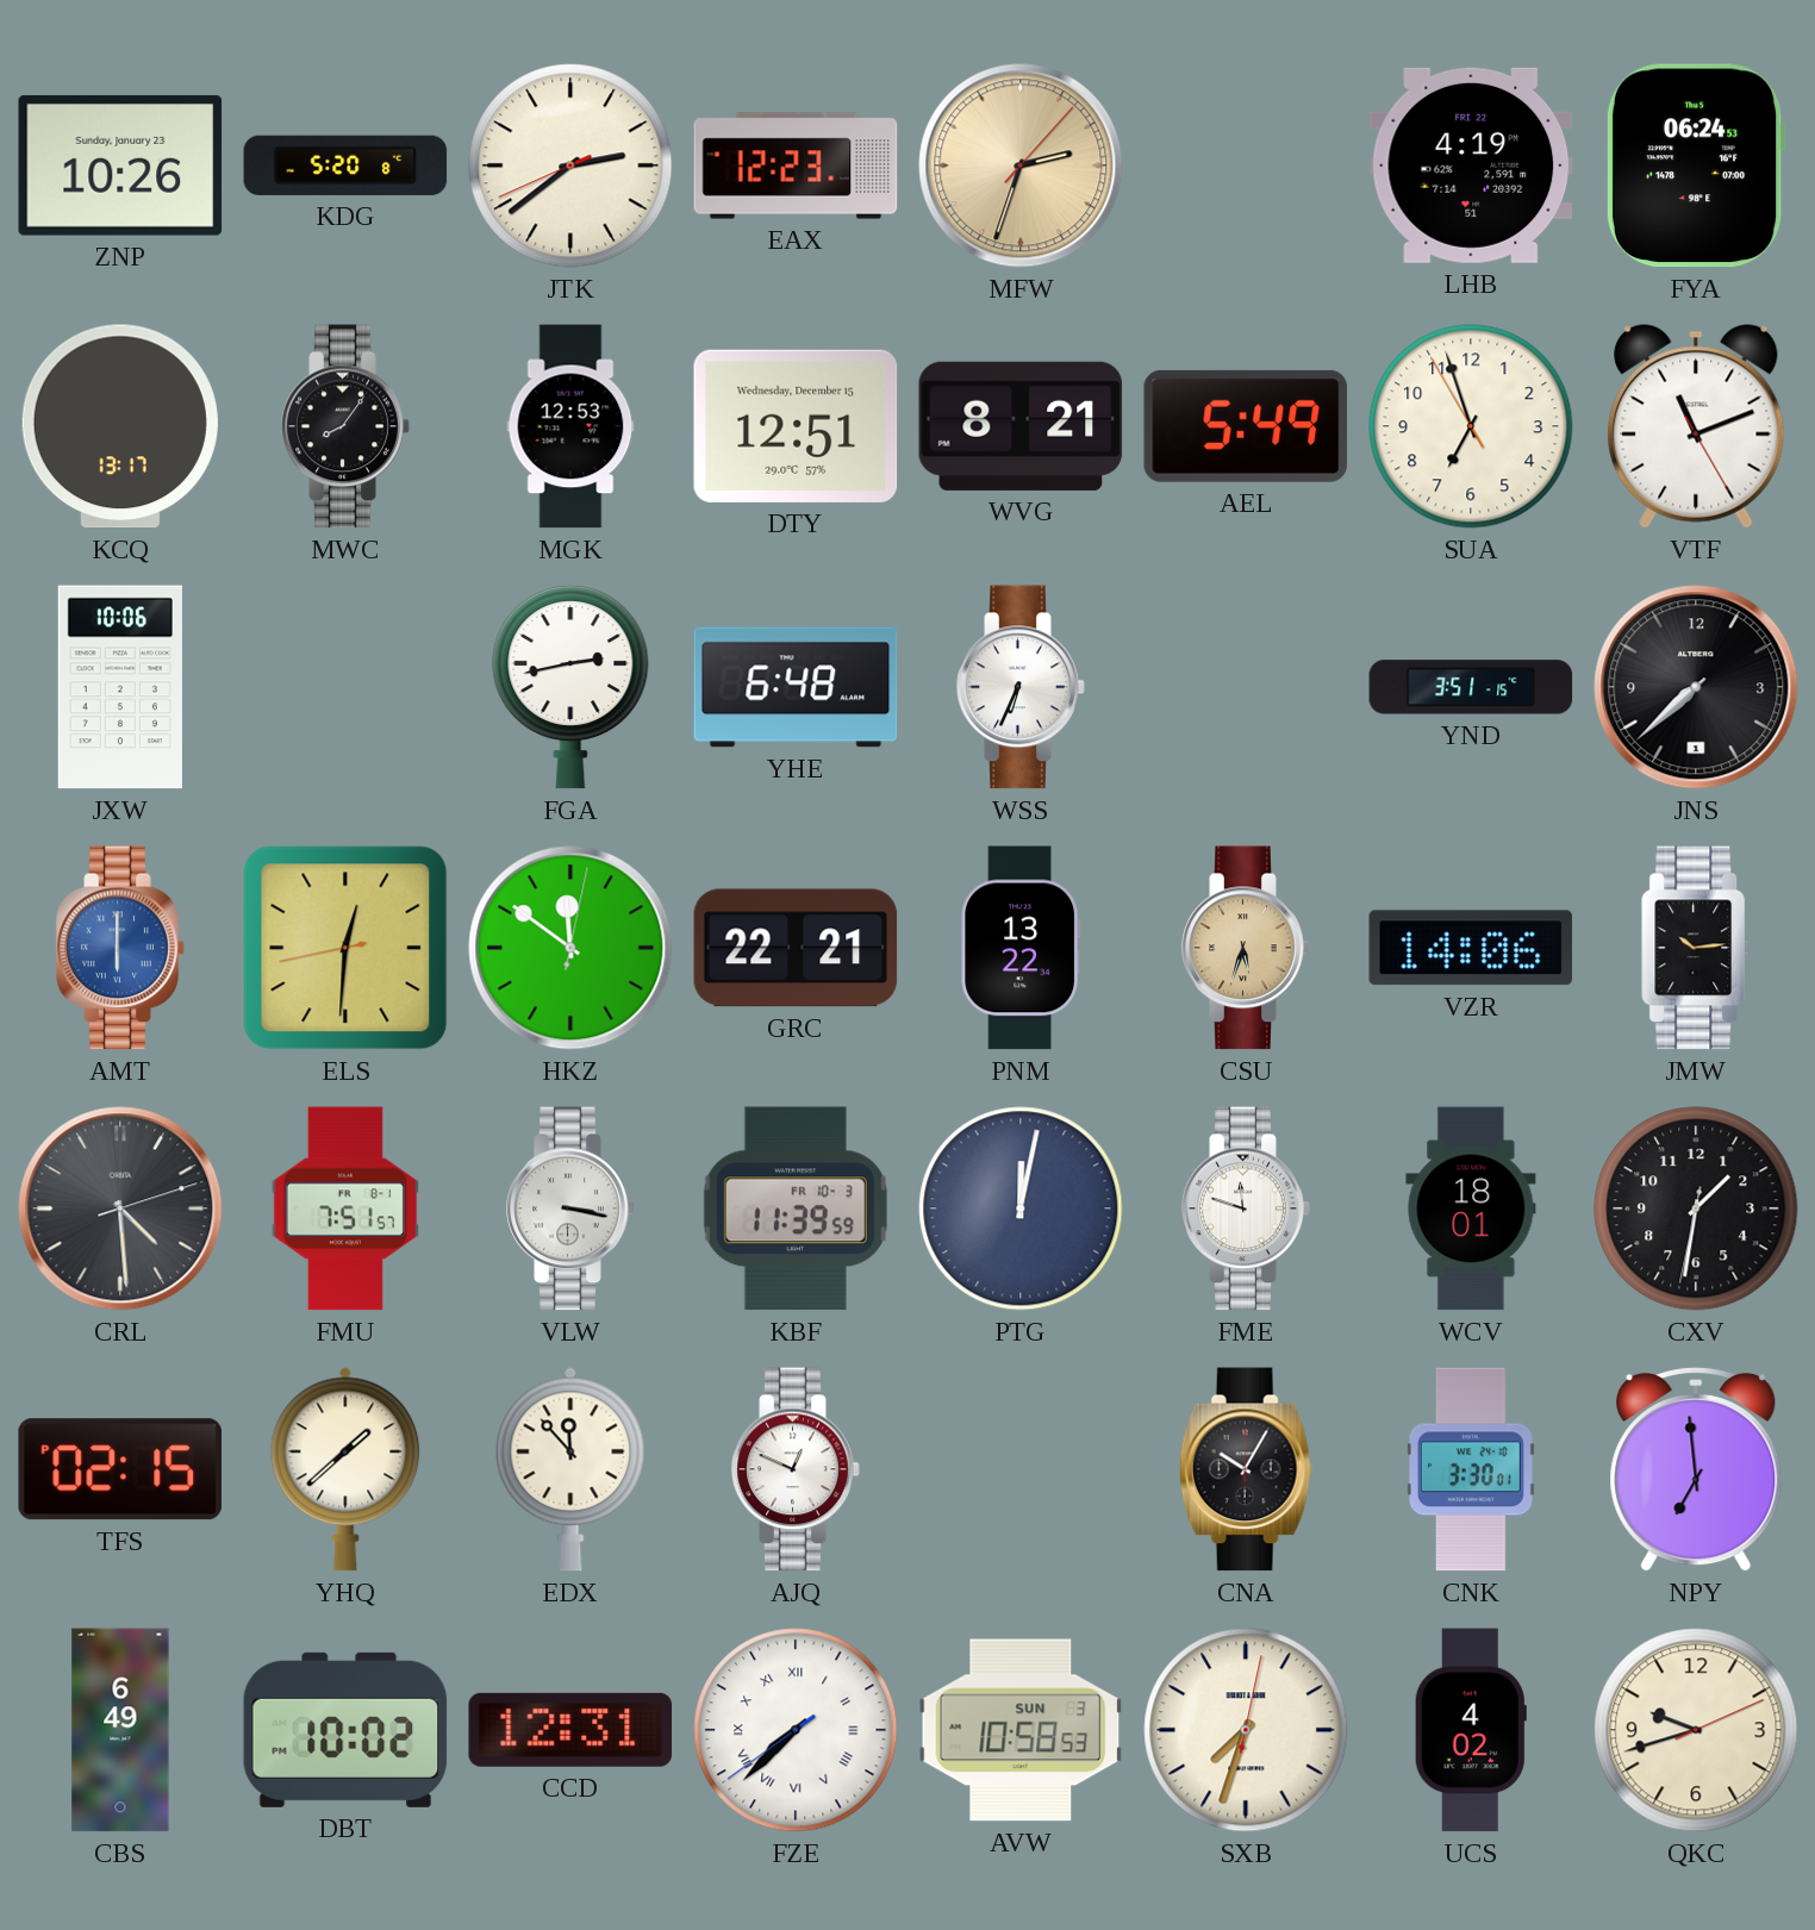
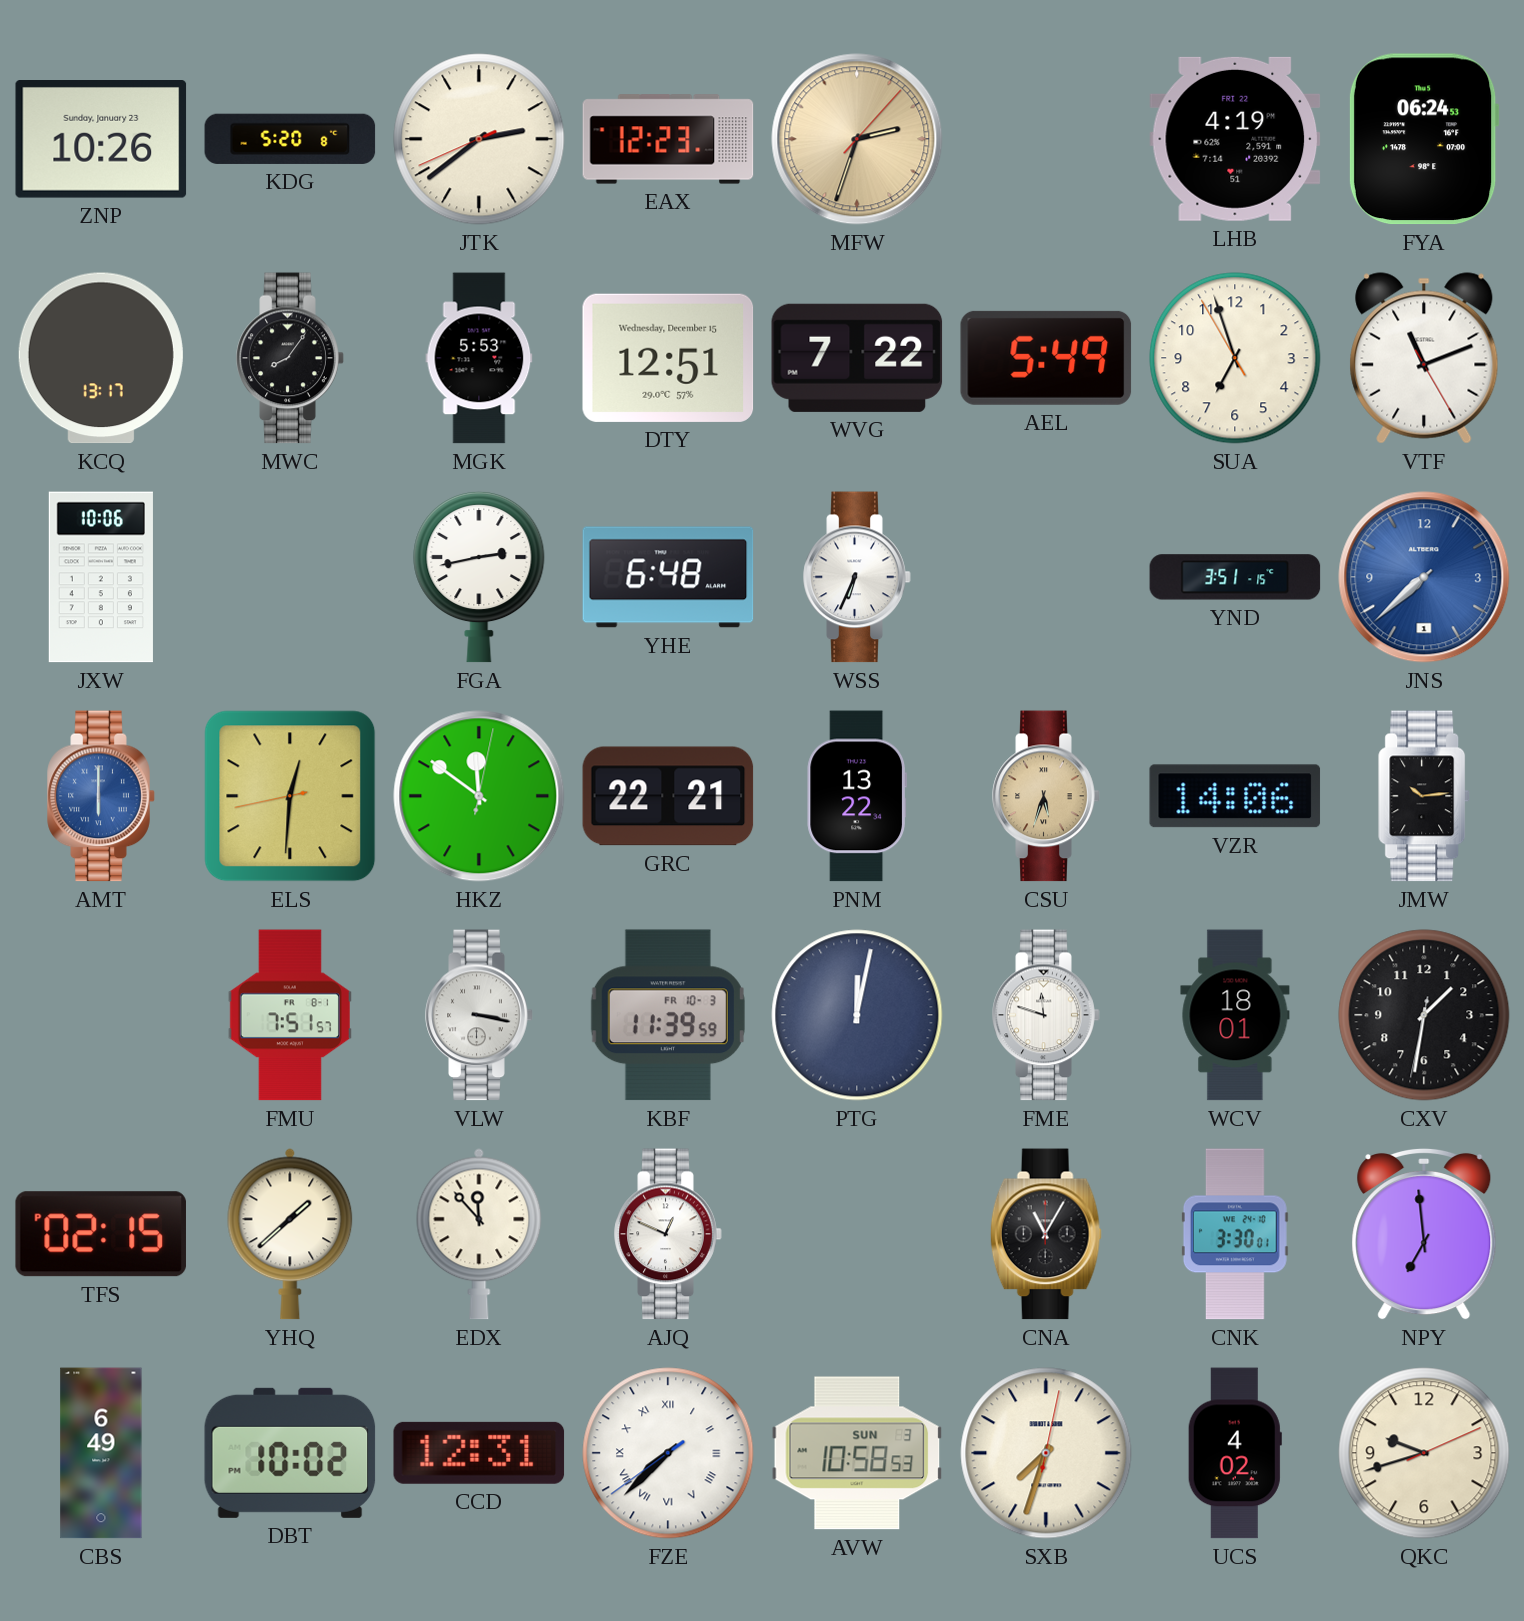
MGK: 12:53 -> 5:53
WVG: 8:21 -> 7:22
JNS dial: black -> blue
CRL: 4:29 -> none
CNA: 10:05 -> 11:05
